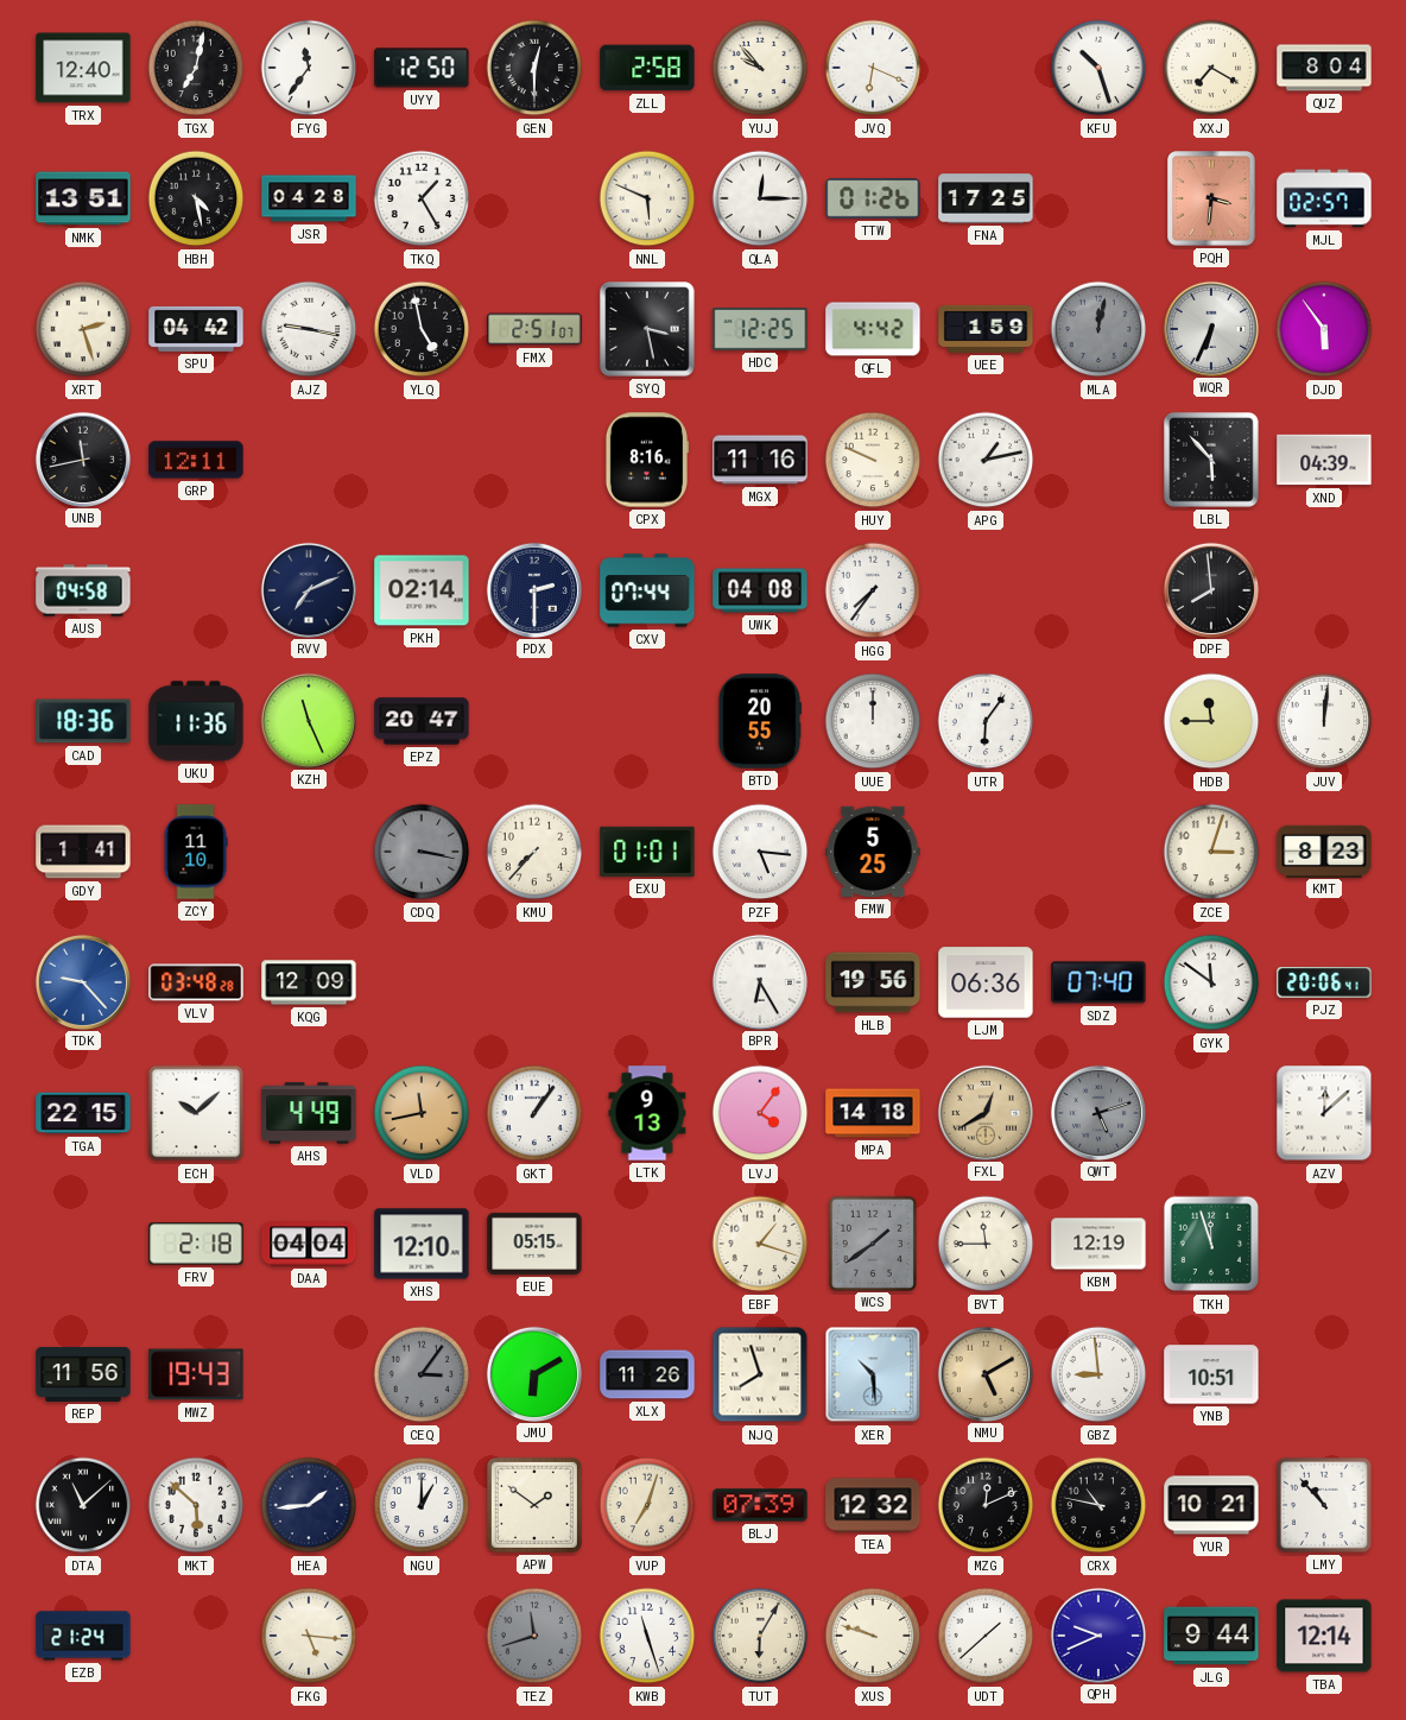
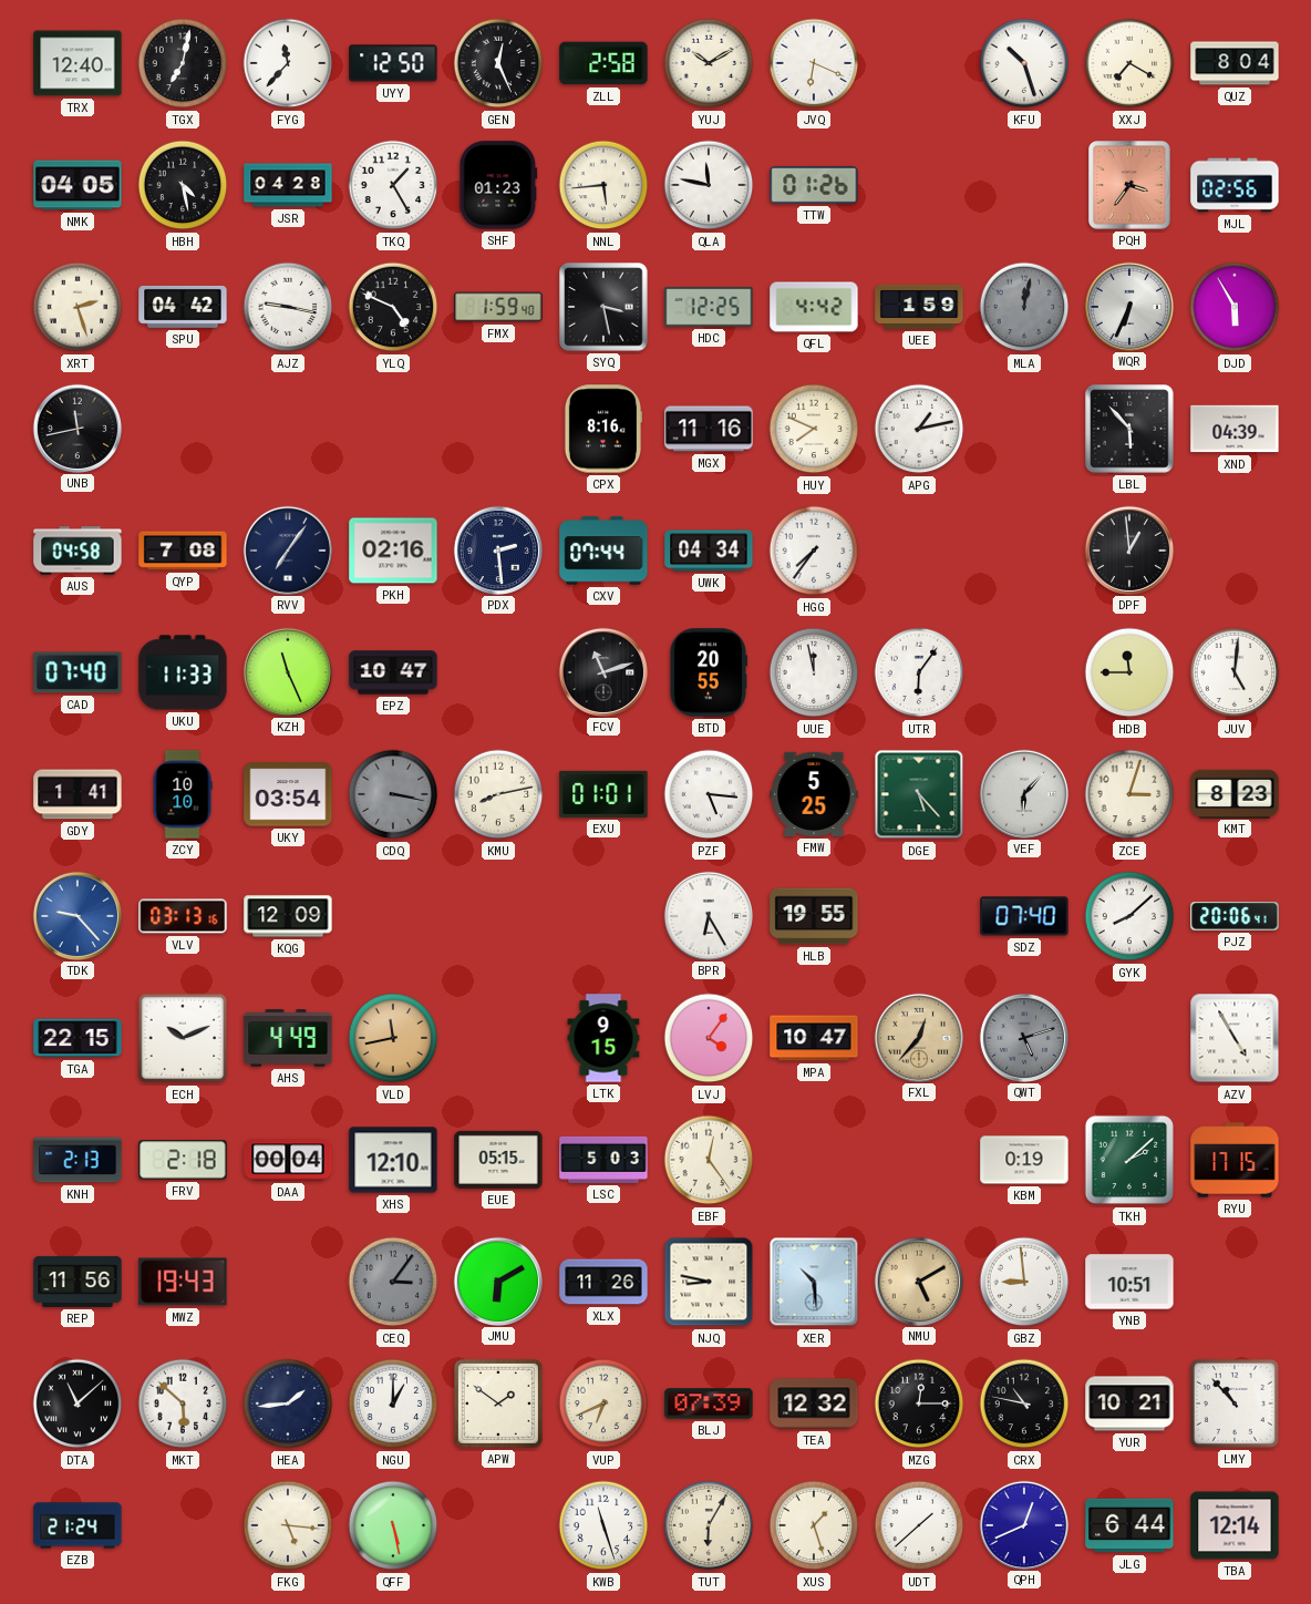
FYG: 11:36 -> 11:37
GEN: 12:30 -> 12:26
YUJ: 9:53 -> 10:10
NMK: 13:51 -> 04:05
SHF: none -> 01:23
NNL: 5:49 -> 5:44
QLA: 12:15 -> 11:47
FNA: 17:25 -> none
PQH: 3:31 -> 3:36
MJL: 02:57 -> 02:56
YLQ: 4:58 -> 4:49
FMX: 2:51 -> 1:59
DJD: 5:54 -> 5:55
GRP: 12:11 -> none
HUY: 9:49 -> 7:49
QYP: none -> 7:08
RVV: 7:11 -> 7:06
PKH: 02:14 -> 02:16
PDX: 2:30 -> 2:29
UWK: 04:08 -> 04:34
DPF: 7:59 -> 12:59
CAD: 18:36 -> 07:40
UKU: 11:36 -> 11:33
EPZ: 20:47 -> 10:47
FCV: none -> 11:12
UUE: 12:00 -> 11:58
JUV: 12:01 -> 5:01
ZCY: 11:10 -> 10:10
UKY: none -> 03:54
KMU: 7:37 -> 8:13
DGE: none -> 5:23
VEF: none -> 6:07
VLV: 03:48 -> 03:13
HLB: 19:56 -> 19:55
LJM: 06:36 -> none
GYK: 11:51 -> 8:08
ECH: 10:08 -> 10:11
GKT: 1:06 -> none
LTK: 9:13 -> 9:15
MPA: 14:18 -> 10:47
FXL: 12:40 -> 12:37
AZV: 12:08 -> 4:55
KNH: none -> 2:13
DAA: 04:04 -> 00:04
LSC: none -> 5:03
EBF: 1:18 -> 12:24
WCS: 1:39 -> none
BVT: 11:45 -> none
KBM: 12:19 -> 0:19
TKH: 11:57 -> 2:08
RYU: none -> 17:15
NJQ: 7:57 -> 8:47
VUP: 7:03 -> 6:41
MZG: 12:11 -> 12:15
QFF: none -> 5:28
TEZ: 11:42 -> none
XUS: 9:48 -> 1:27
QPH: 9:41 -> 12:41
JLG: 9:44 -> 6:44
